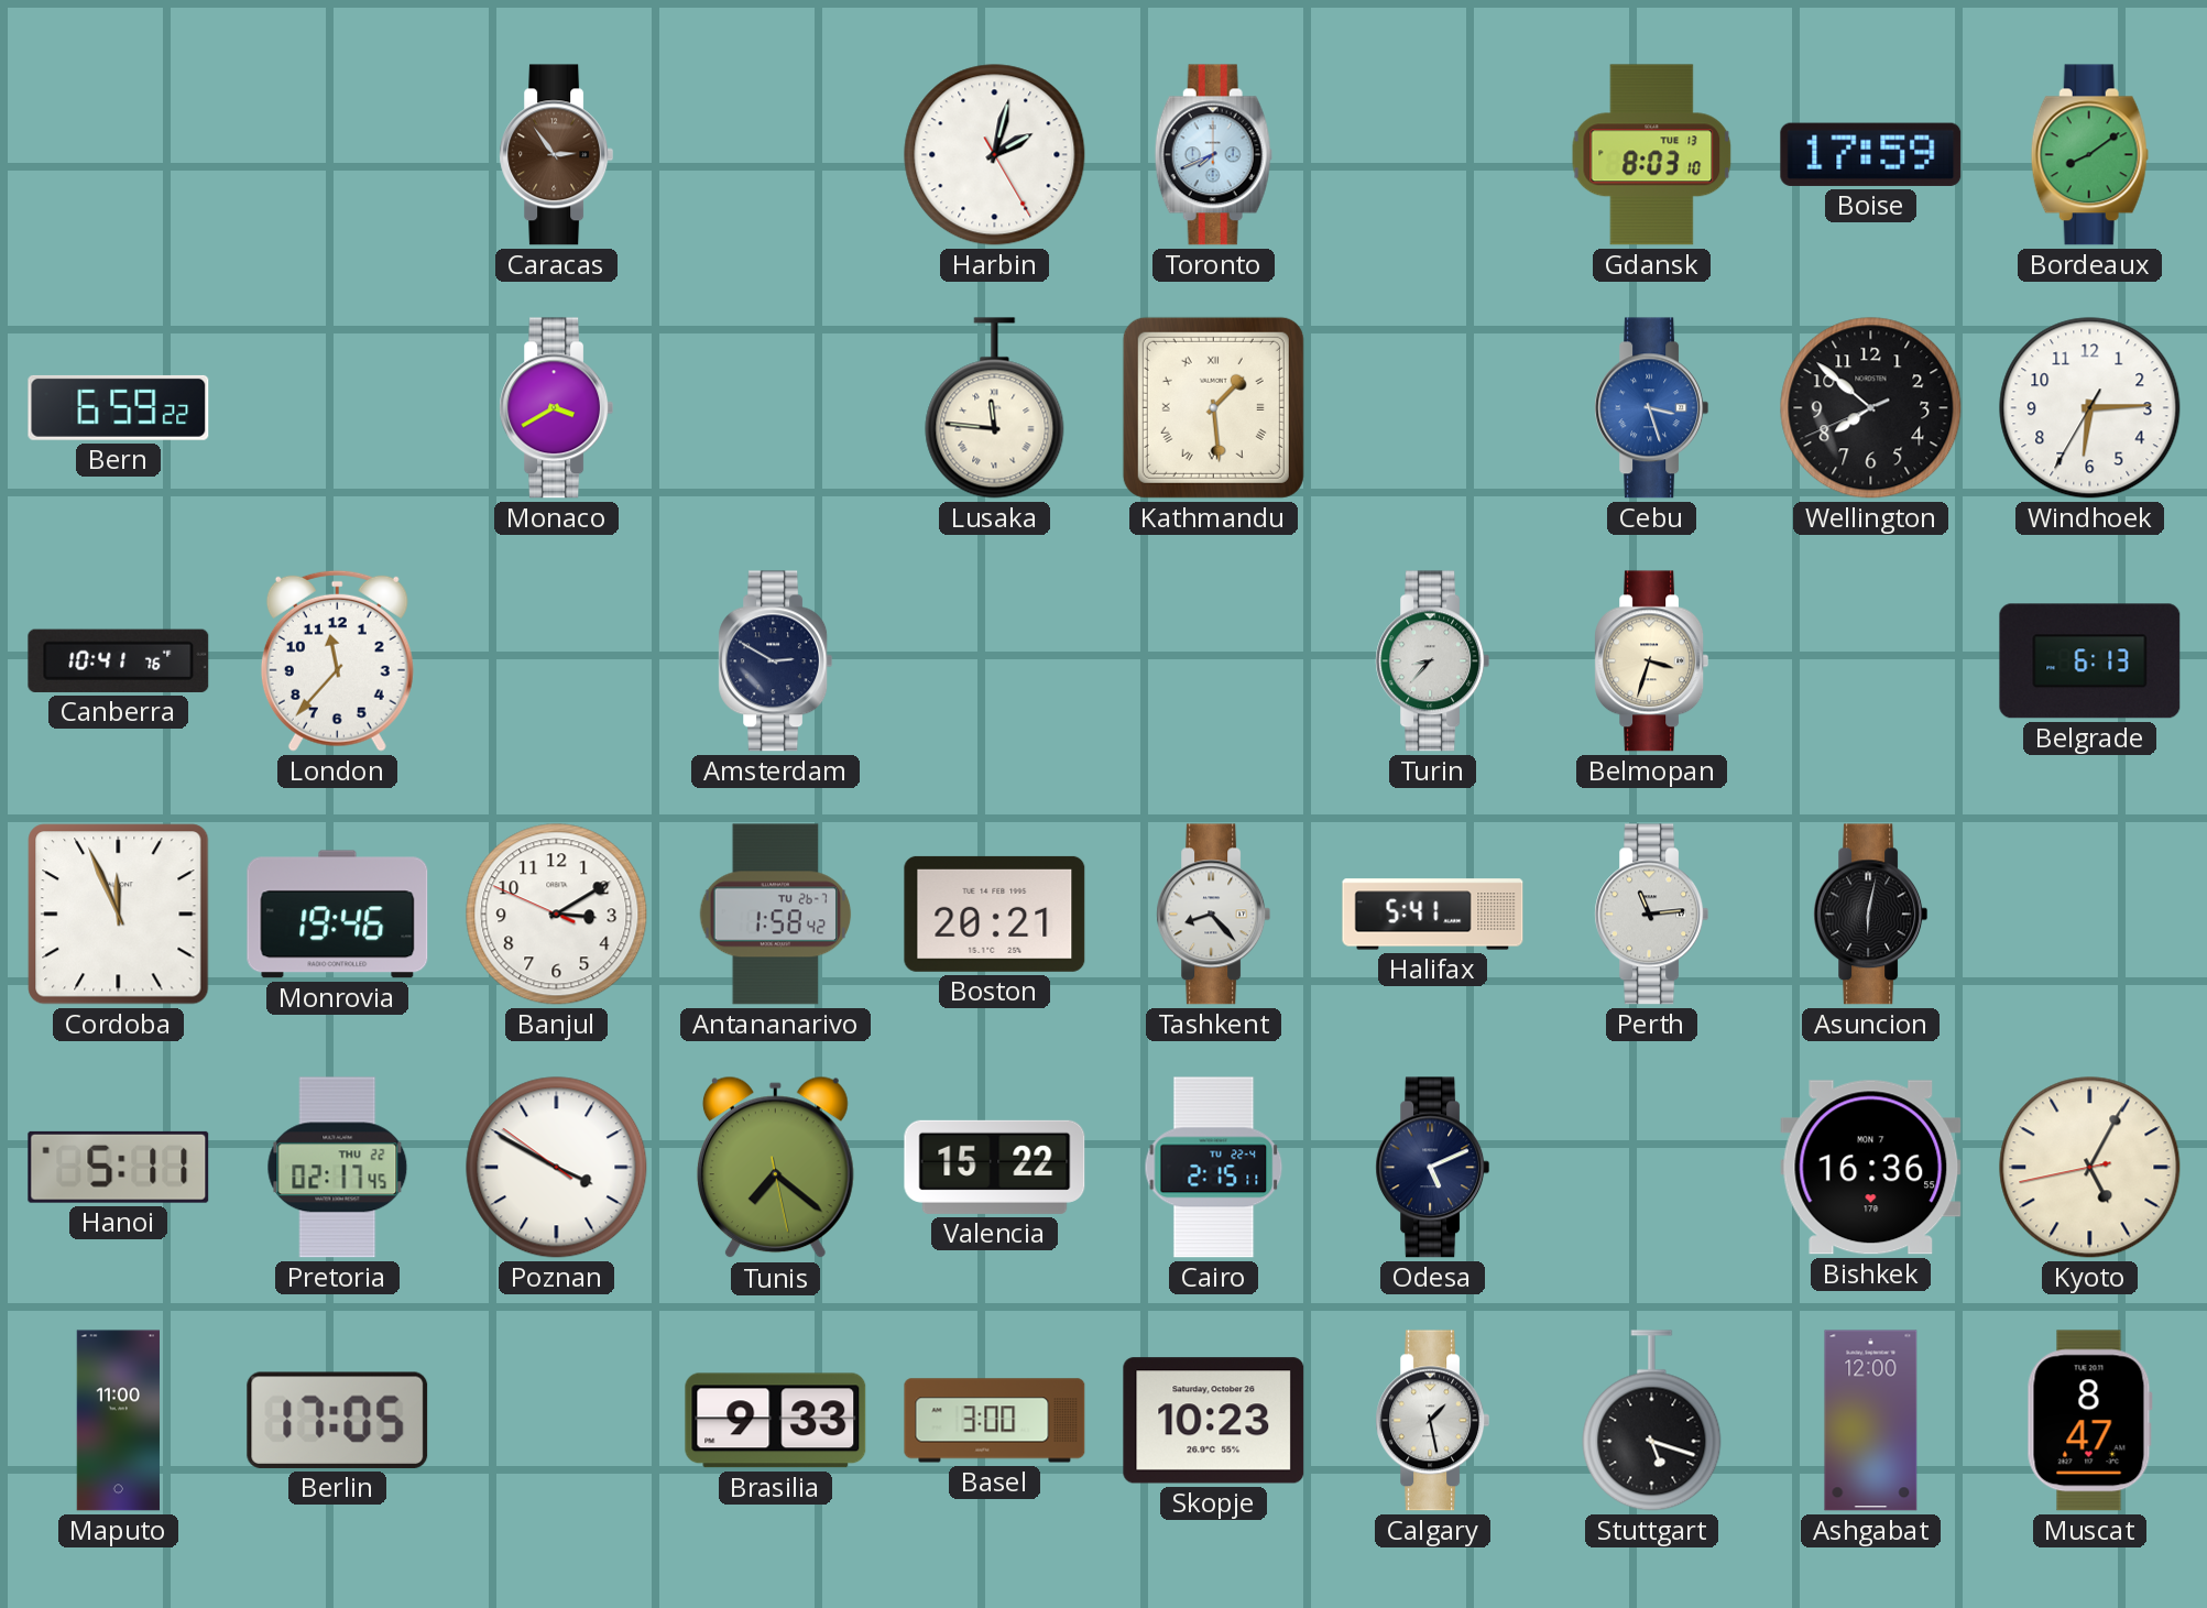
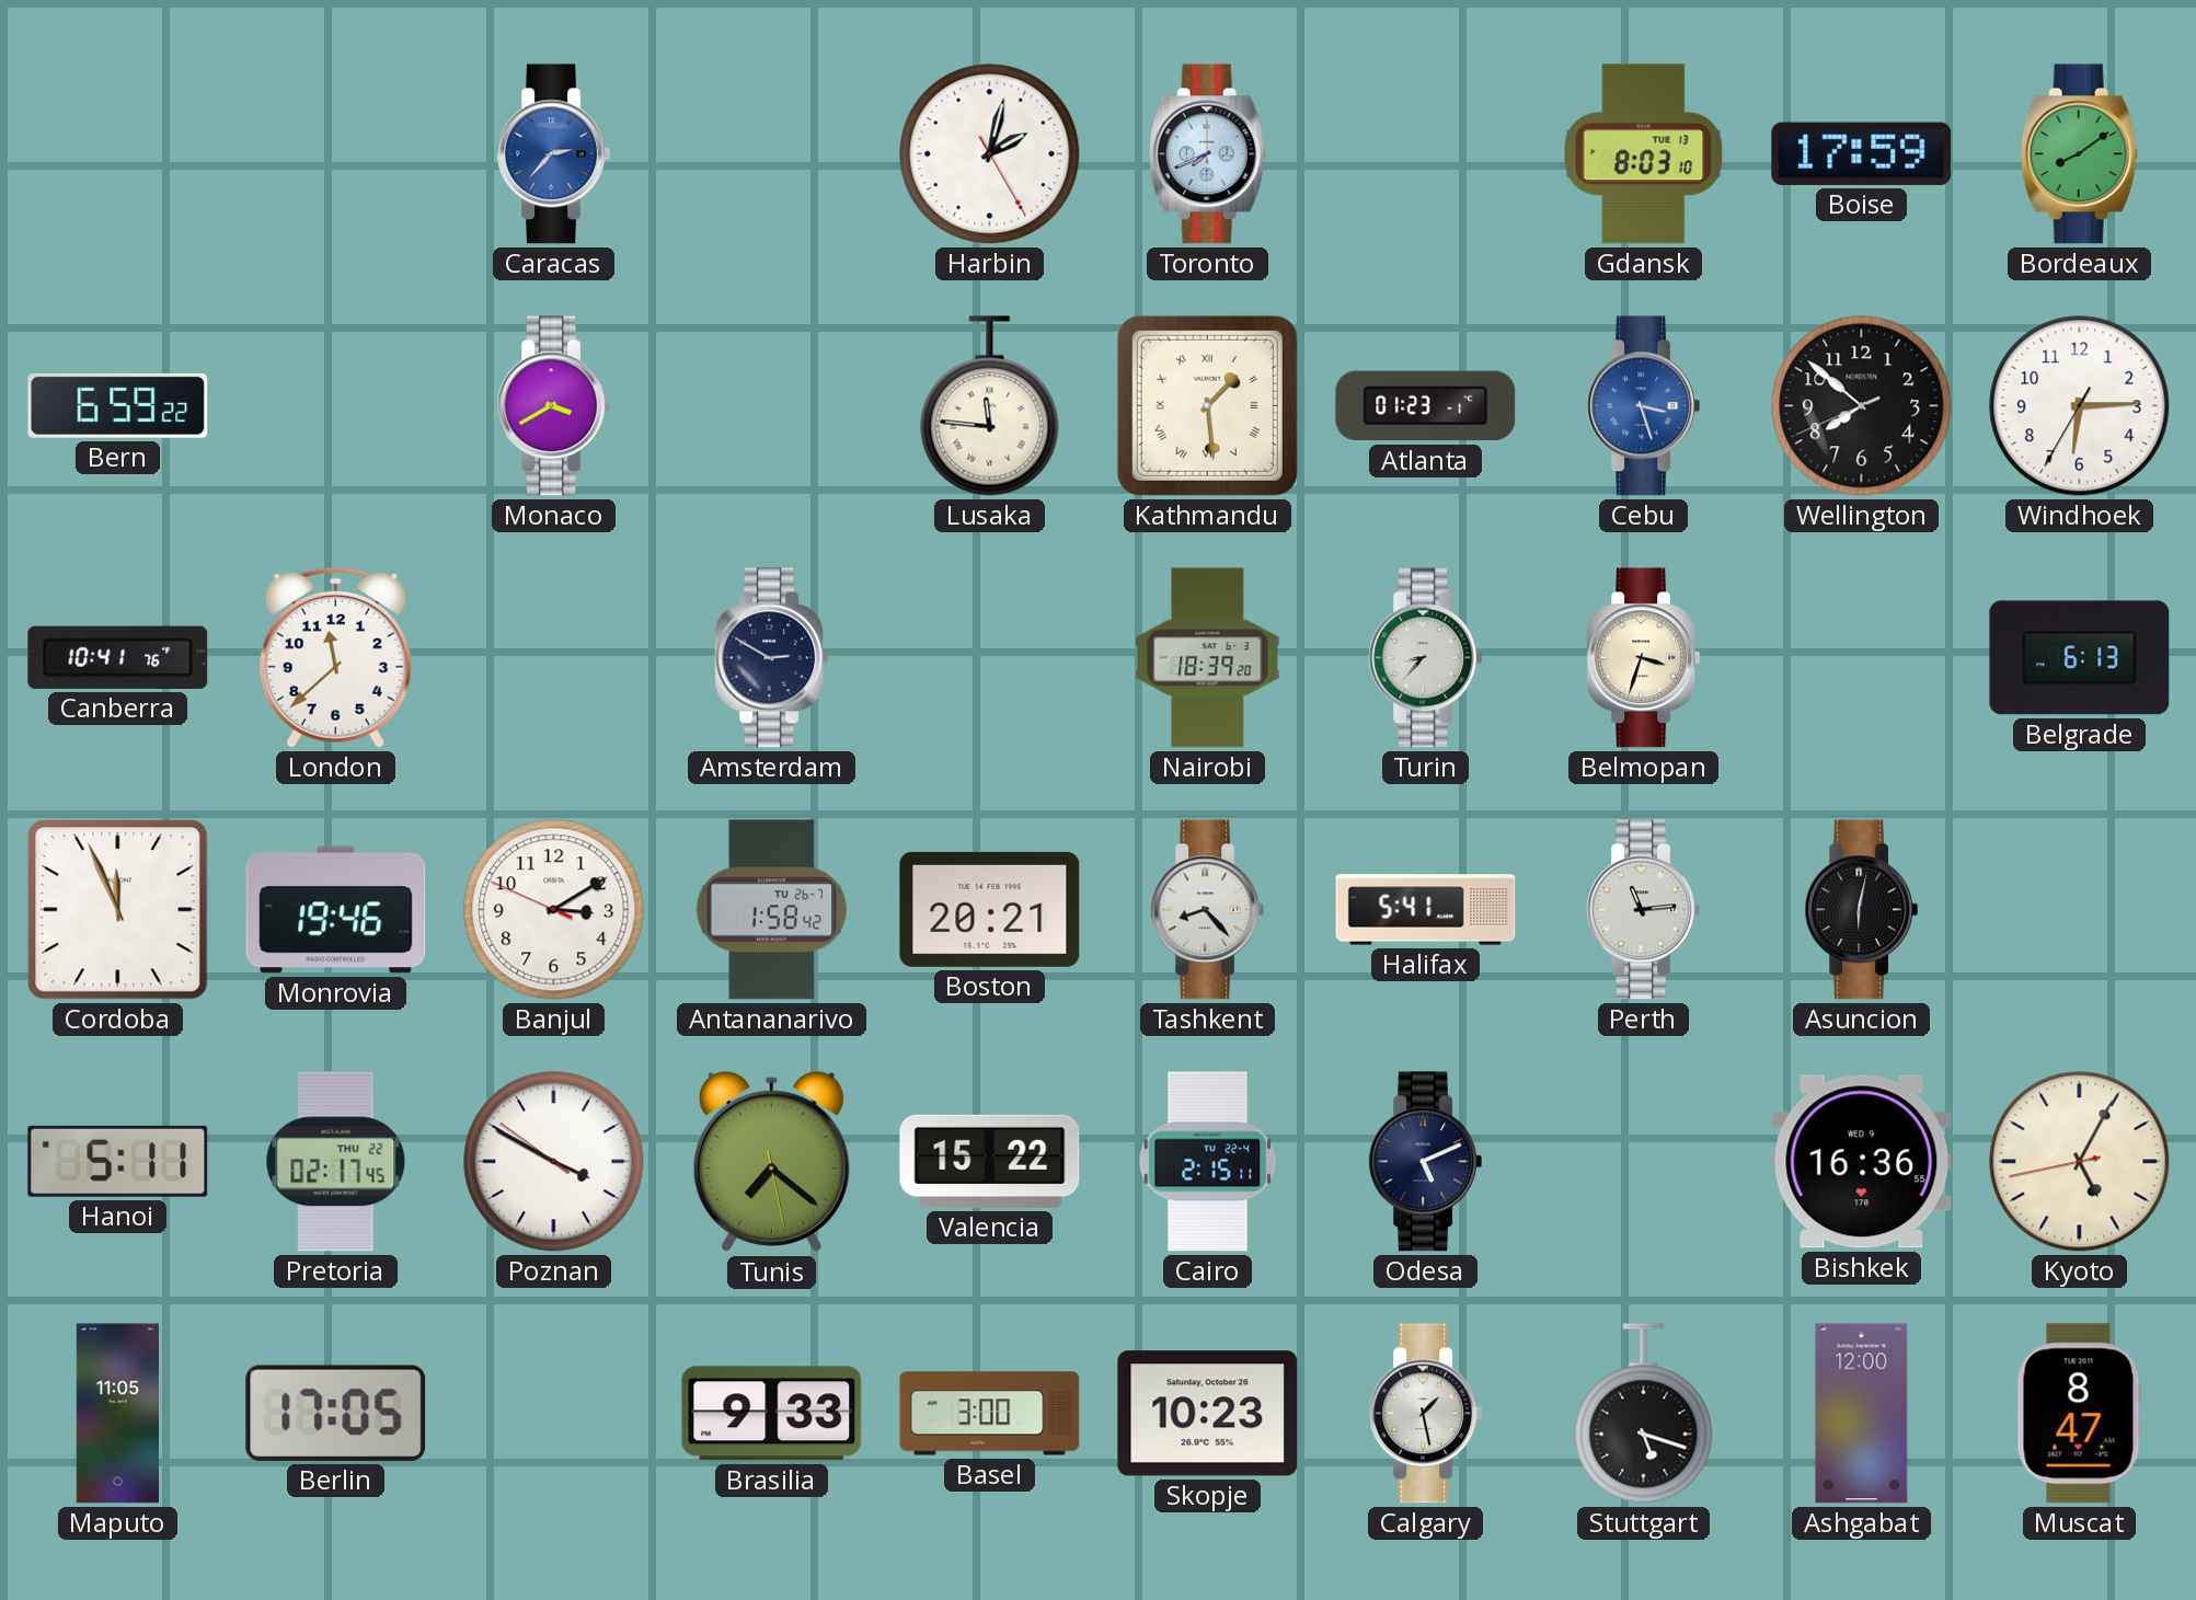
Caracas: 2:54 -> 2:37
Caracas dial: brown -> blue
Atlanta: none -> 01:23
London: 11:37 -> 11:38
Nairobi: none -> 18:39
Bishkek date: MON 7 -> WED 9
Maputo: 11:00 -> 11:05
